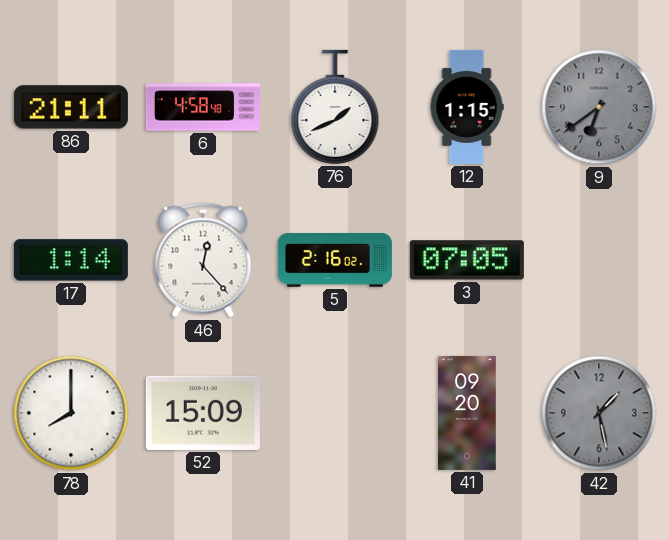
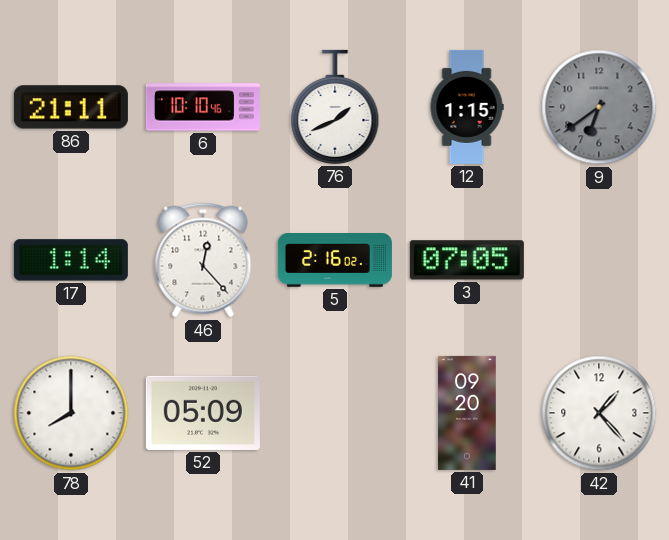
6: 4:58 -> 10:10
52: 15:09 -> 05:09
42: 1:28 -> 1:23
42 dial: grey -> white
